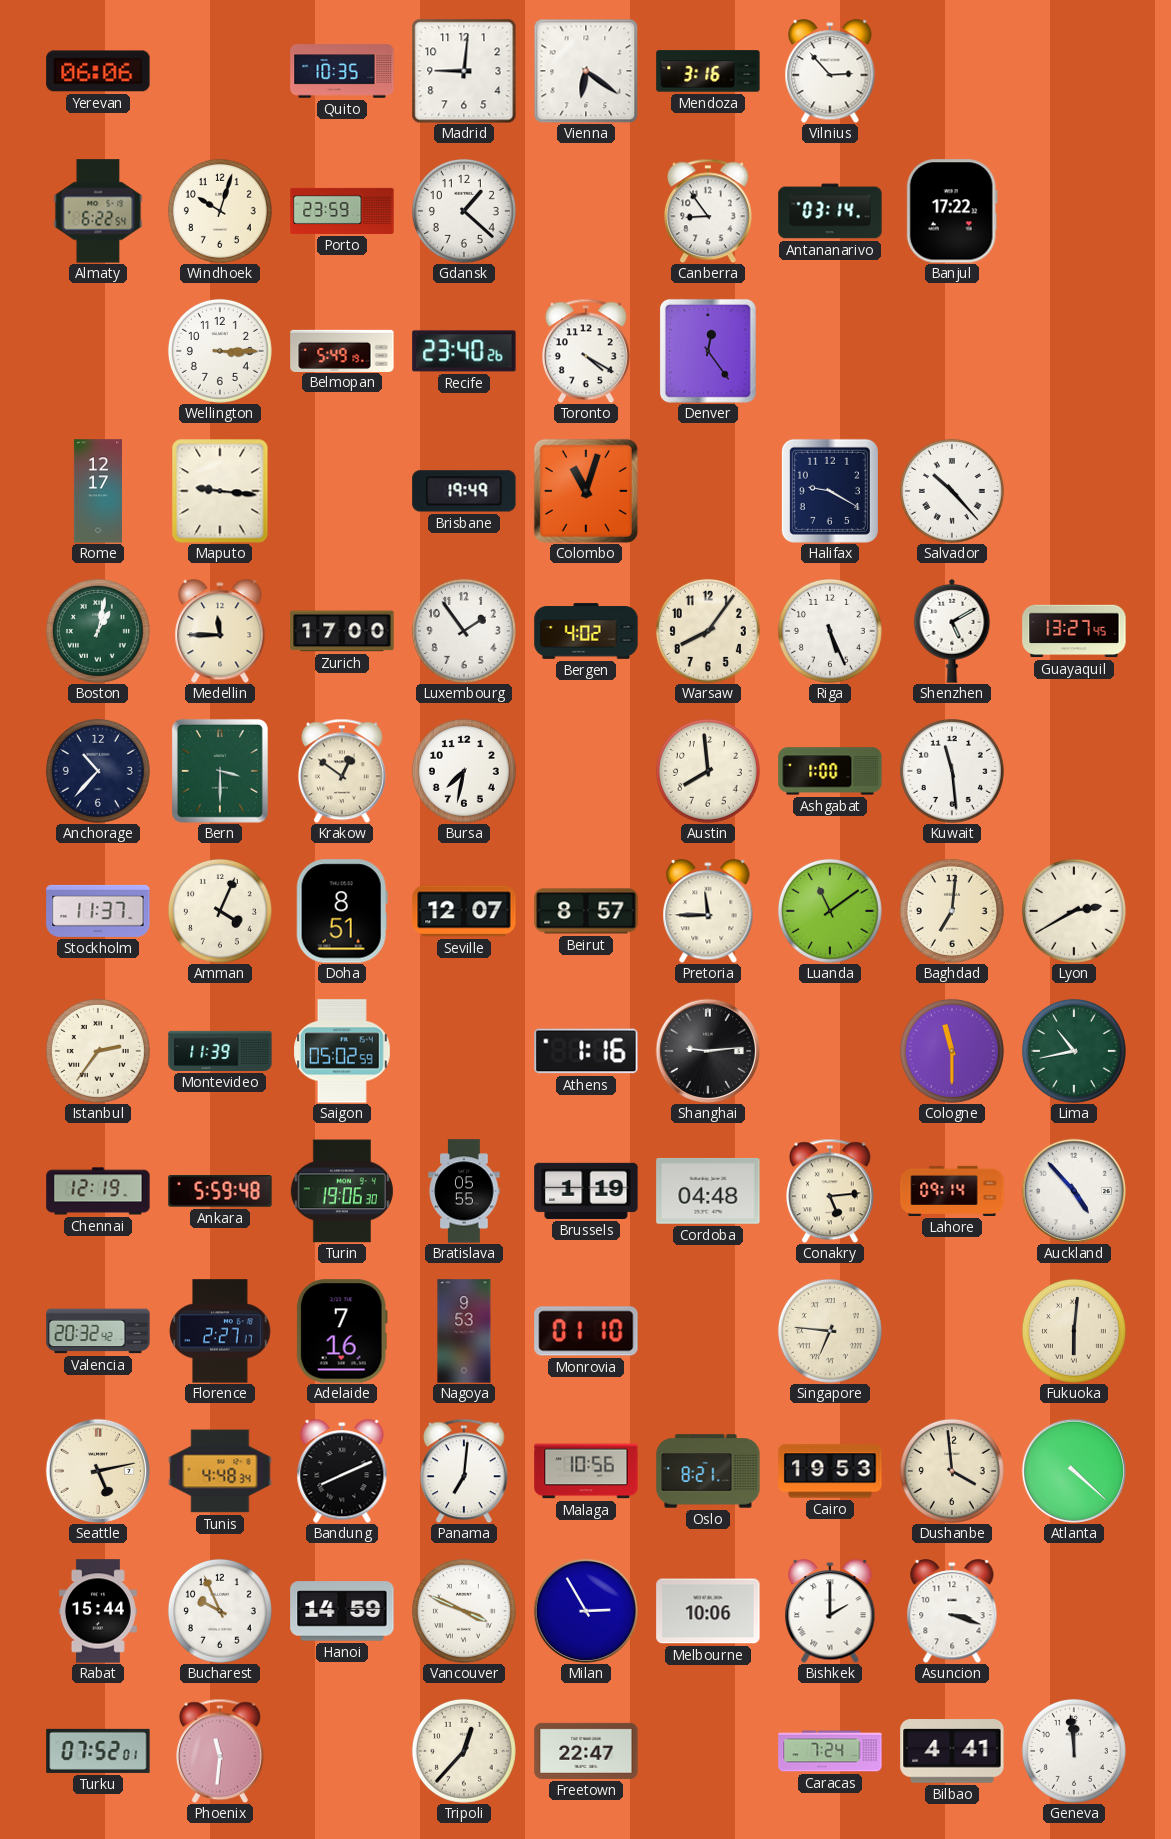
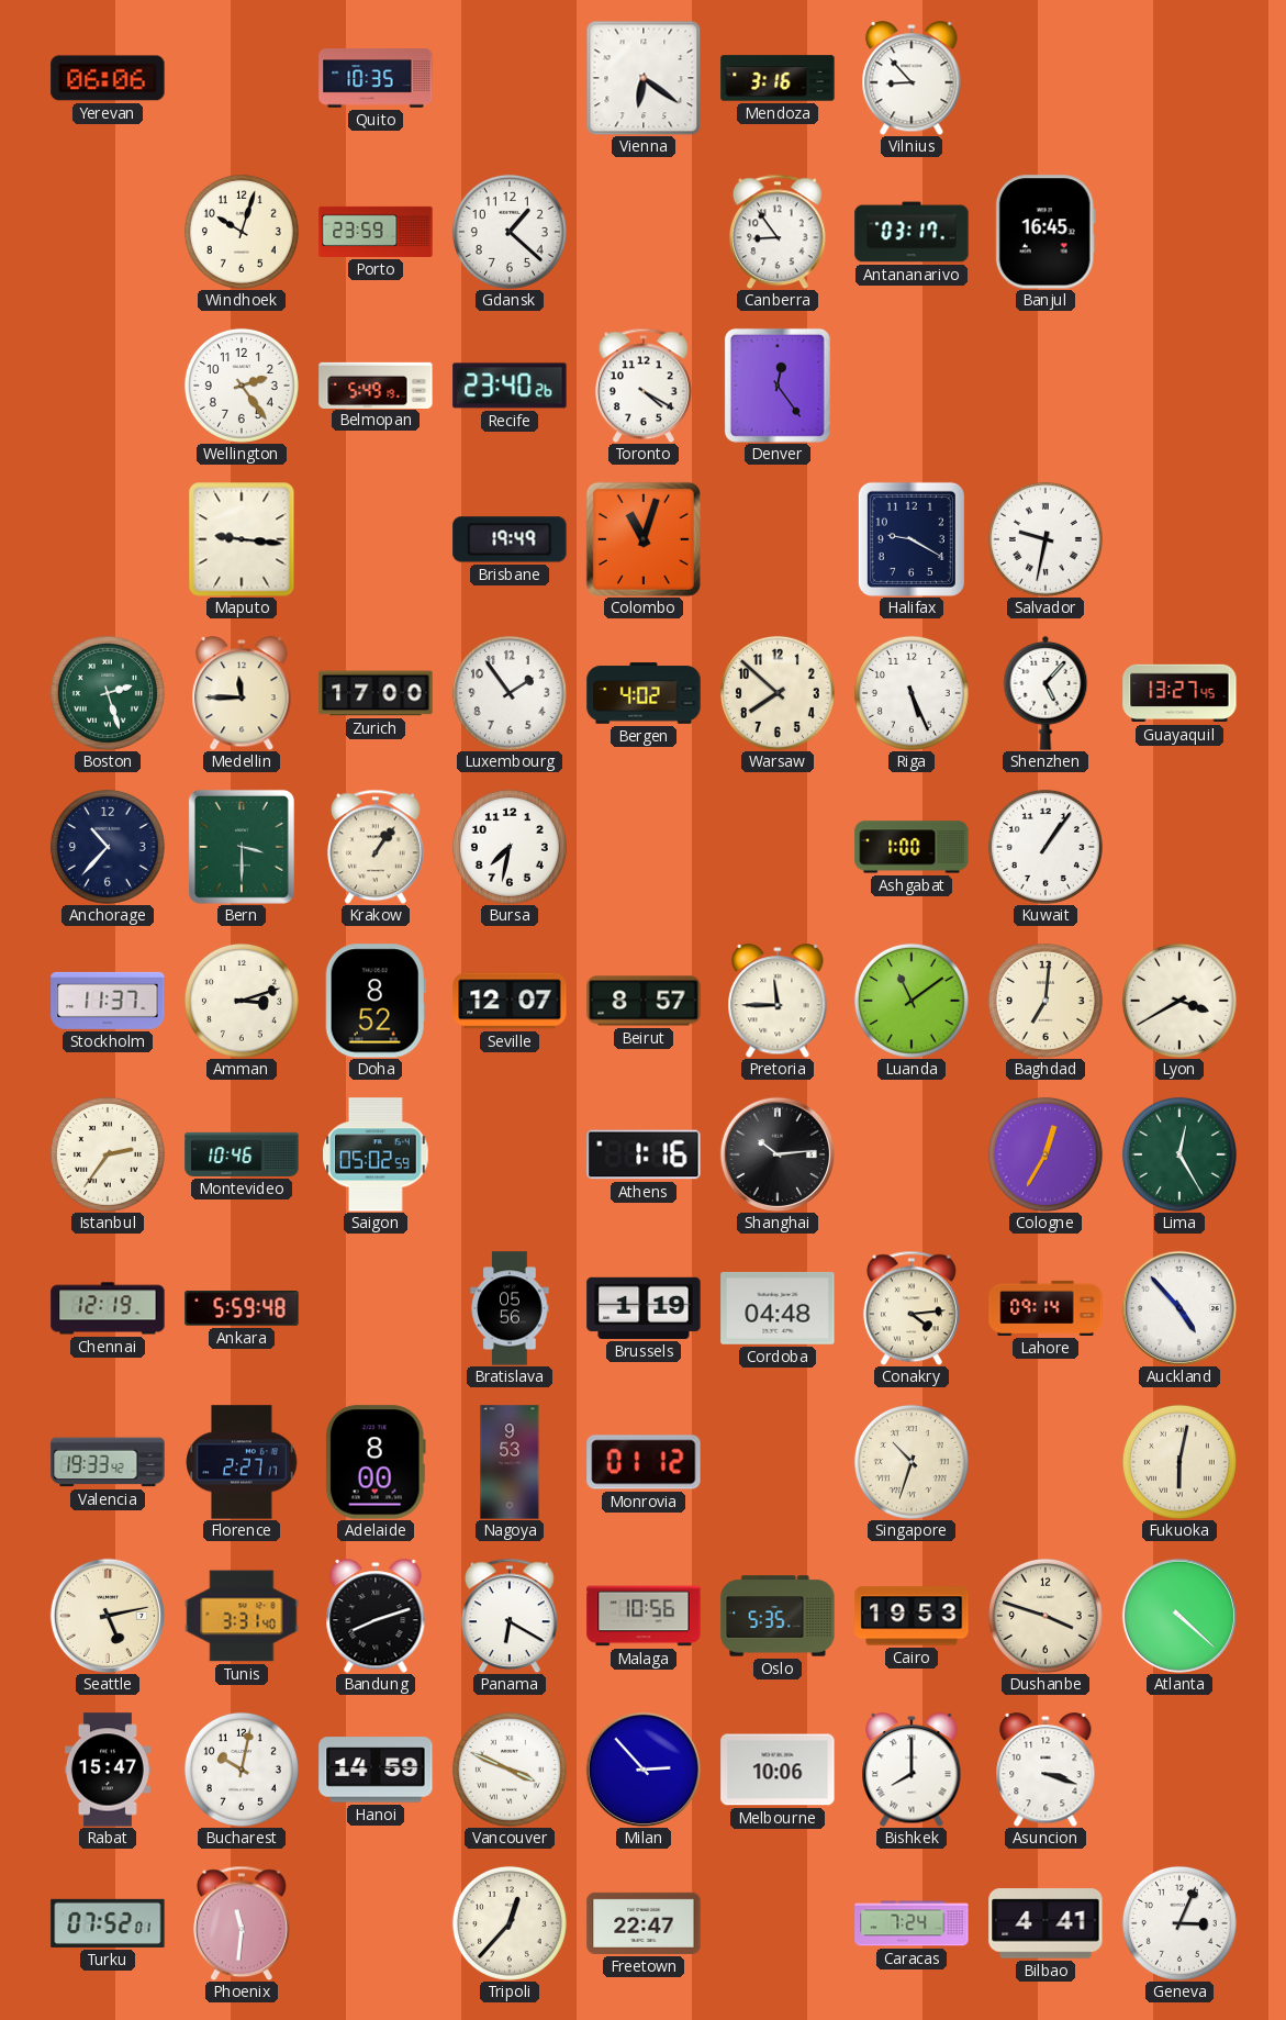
Madrid: 9:01 -> none
Vilnius: 2:53 -> 8:53
Almaty: 6:22 -> none
Antananarivo: 03:14 -> 03:17
Banjul: 17:22 -> 16:45
Wellington: 3:15 -> 2:24
Rome: 12:17 -> none
Salvador: 10:23 -> 9:32
Boston: 1:02 -> 2:27
Warsaw: 8:06 -> 7:52
Shenzhen: 5:10 -> 5:07
Krakow: 12:51 -> 1:06
Austin: 7:59 -> none
Kuwait: 11:29 -> 1:06
Amman: 4:04 -> 3:12
Doha: 8:51 -> 8:52
Lyon: 2:40 -> 3:40
Montevideo: 11:39 -> 10:46
Shanghai: 9:14 -> 10:14
Cologne: 11:30 -> 12:35
Lima: 10:43 -> 12:25
Turin: 19:06 -> none
Bratislava: 05:55 -> 05:56
Conakry: 5:14 -> 4:14
Valencia: 20:32 -> 19:33
Adelaide: 7:16 -> 8:00
Monrovia: 01:10 -> 01:12
Singapore: 6:46 -> 10:33
Fukuoka: 6:01 -> 6:02
Tunis: 4:48 -> 3:31
Bandung: 8:11 -> 8:12
Panama: 7:01 -> 6:20
Oslo: 8:21 -> 5:35
Dushanbe: 3:59 -> 3:48
Rabat: 15:44 -> 15:47
Bucharest: 9:56 -> 10:02
Milan: 2:55 -> 2:53
Bishkek: 2:00 -> 8:00
Geneva: 11:59 -> 3:04
